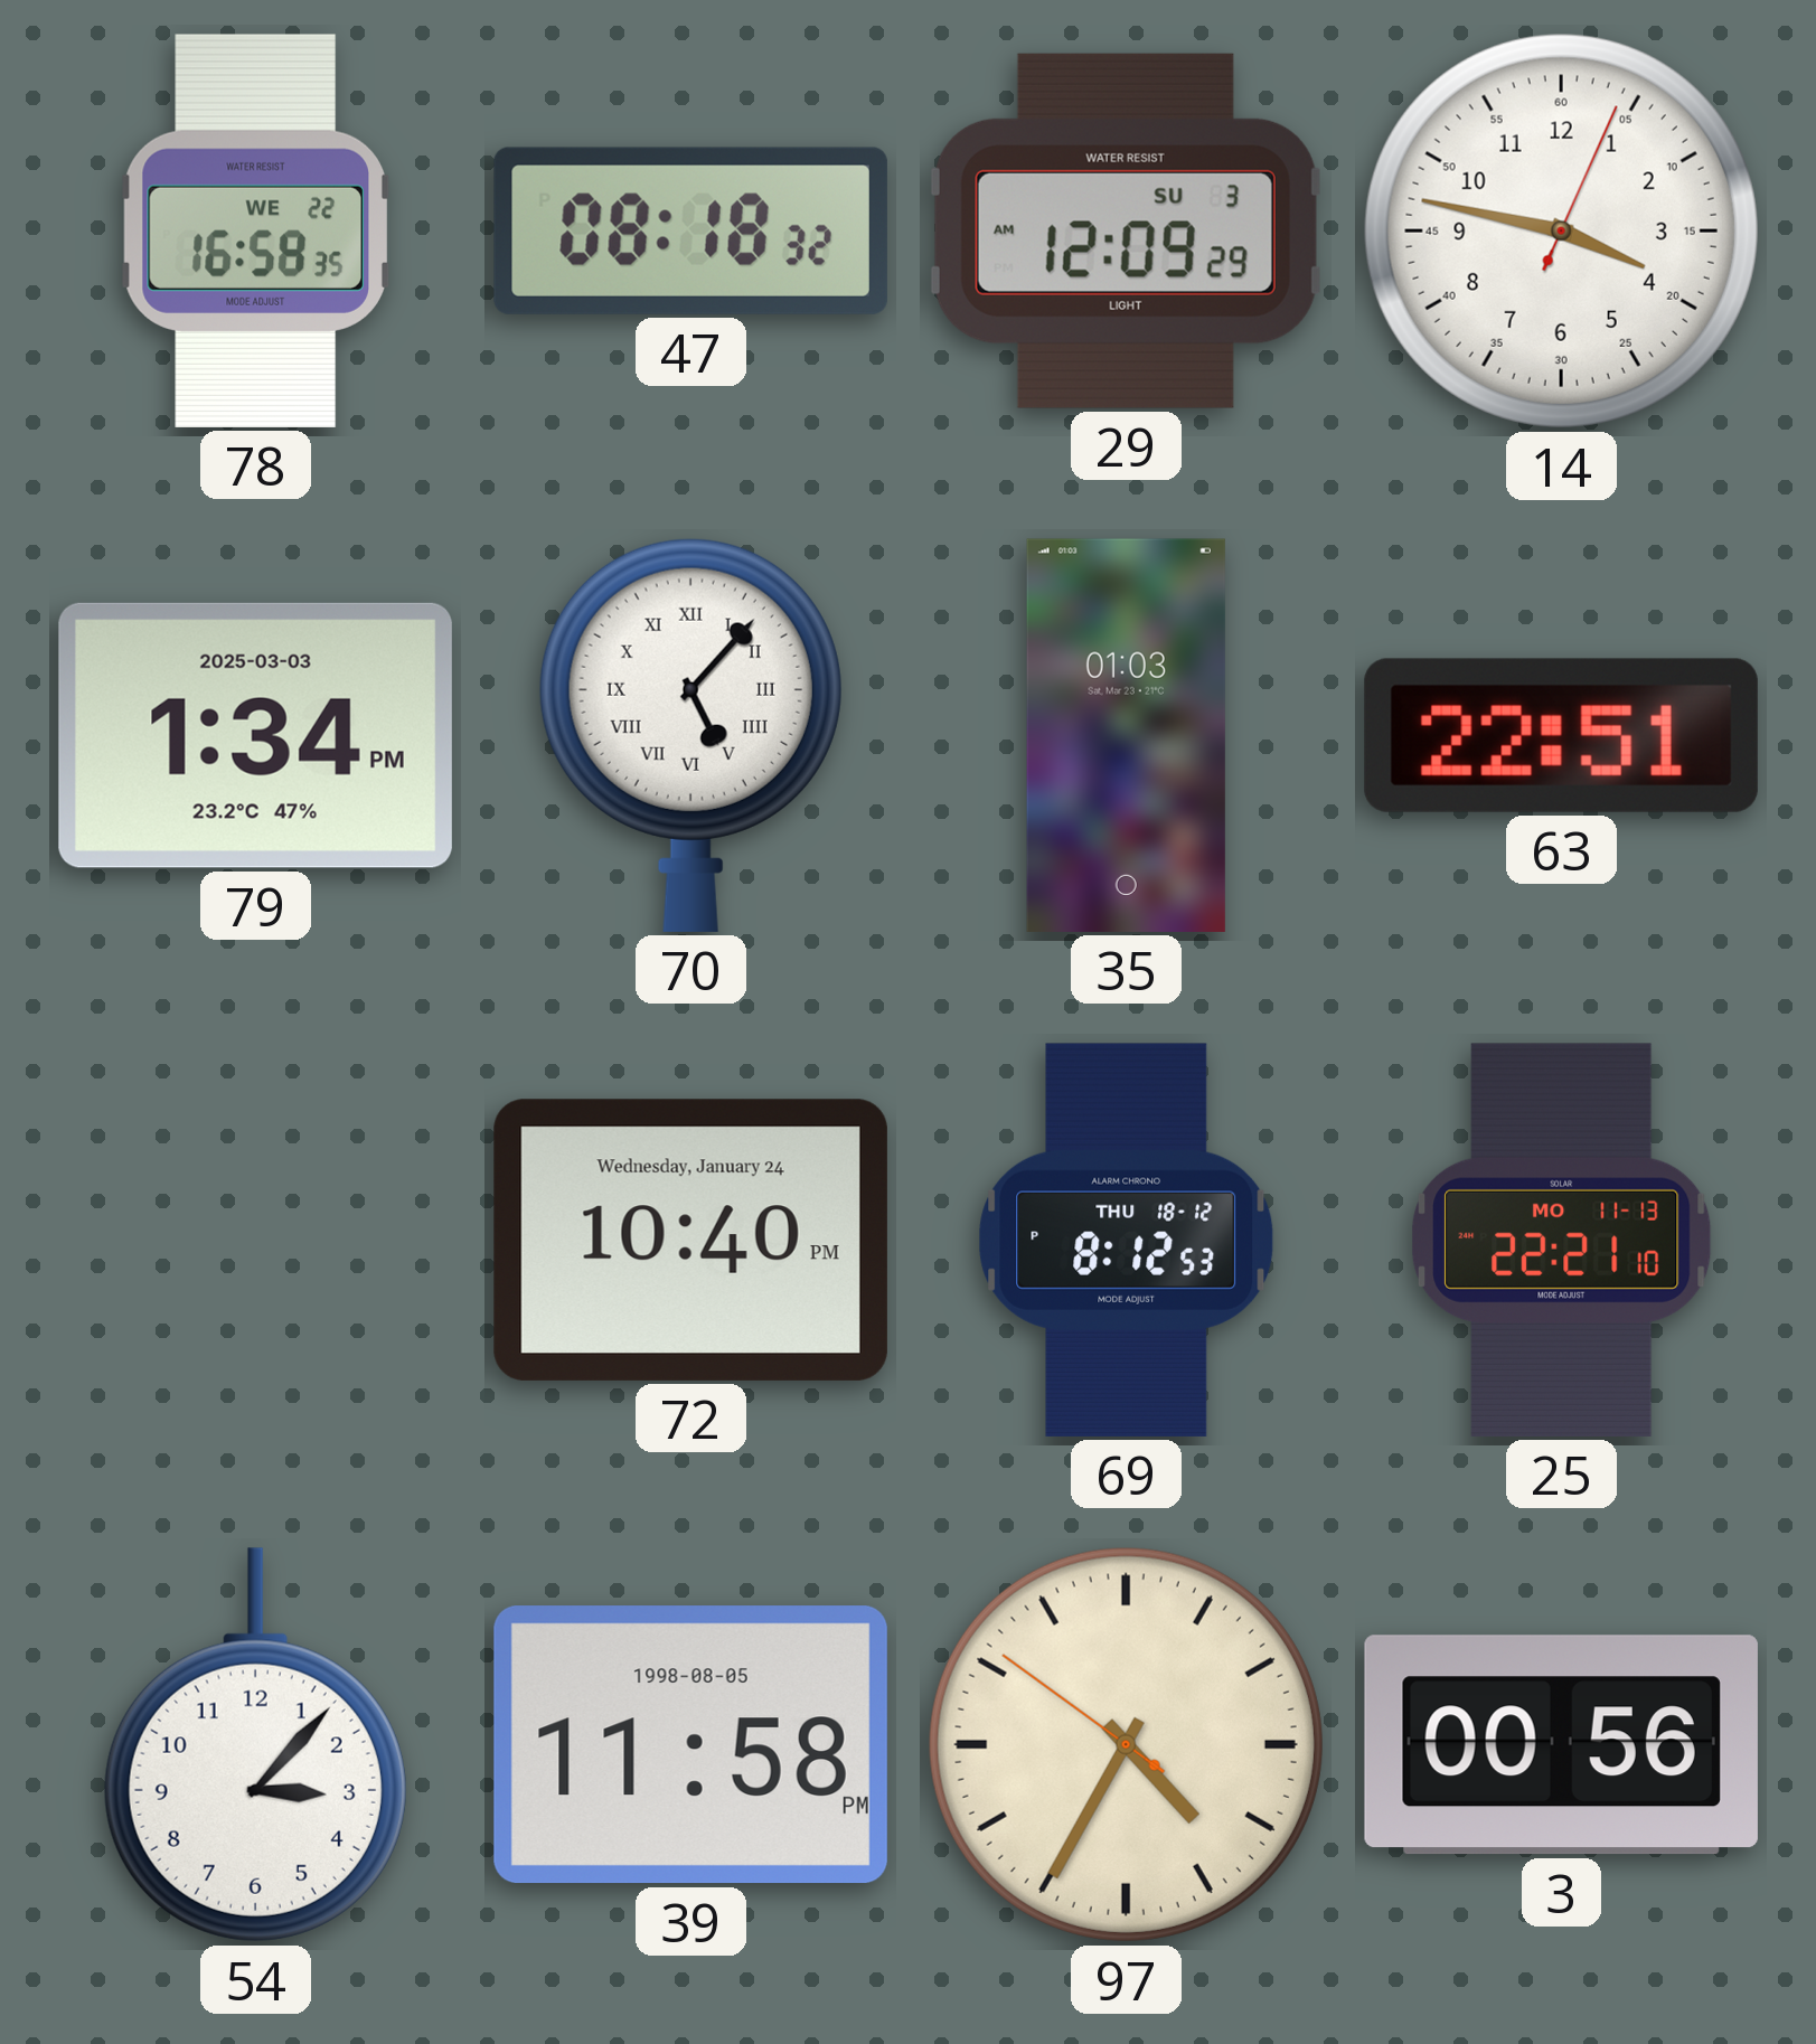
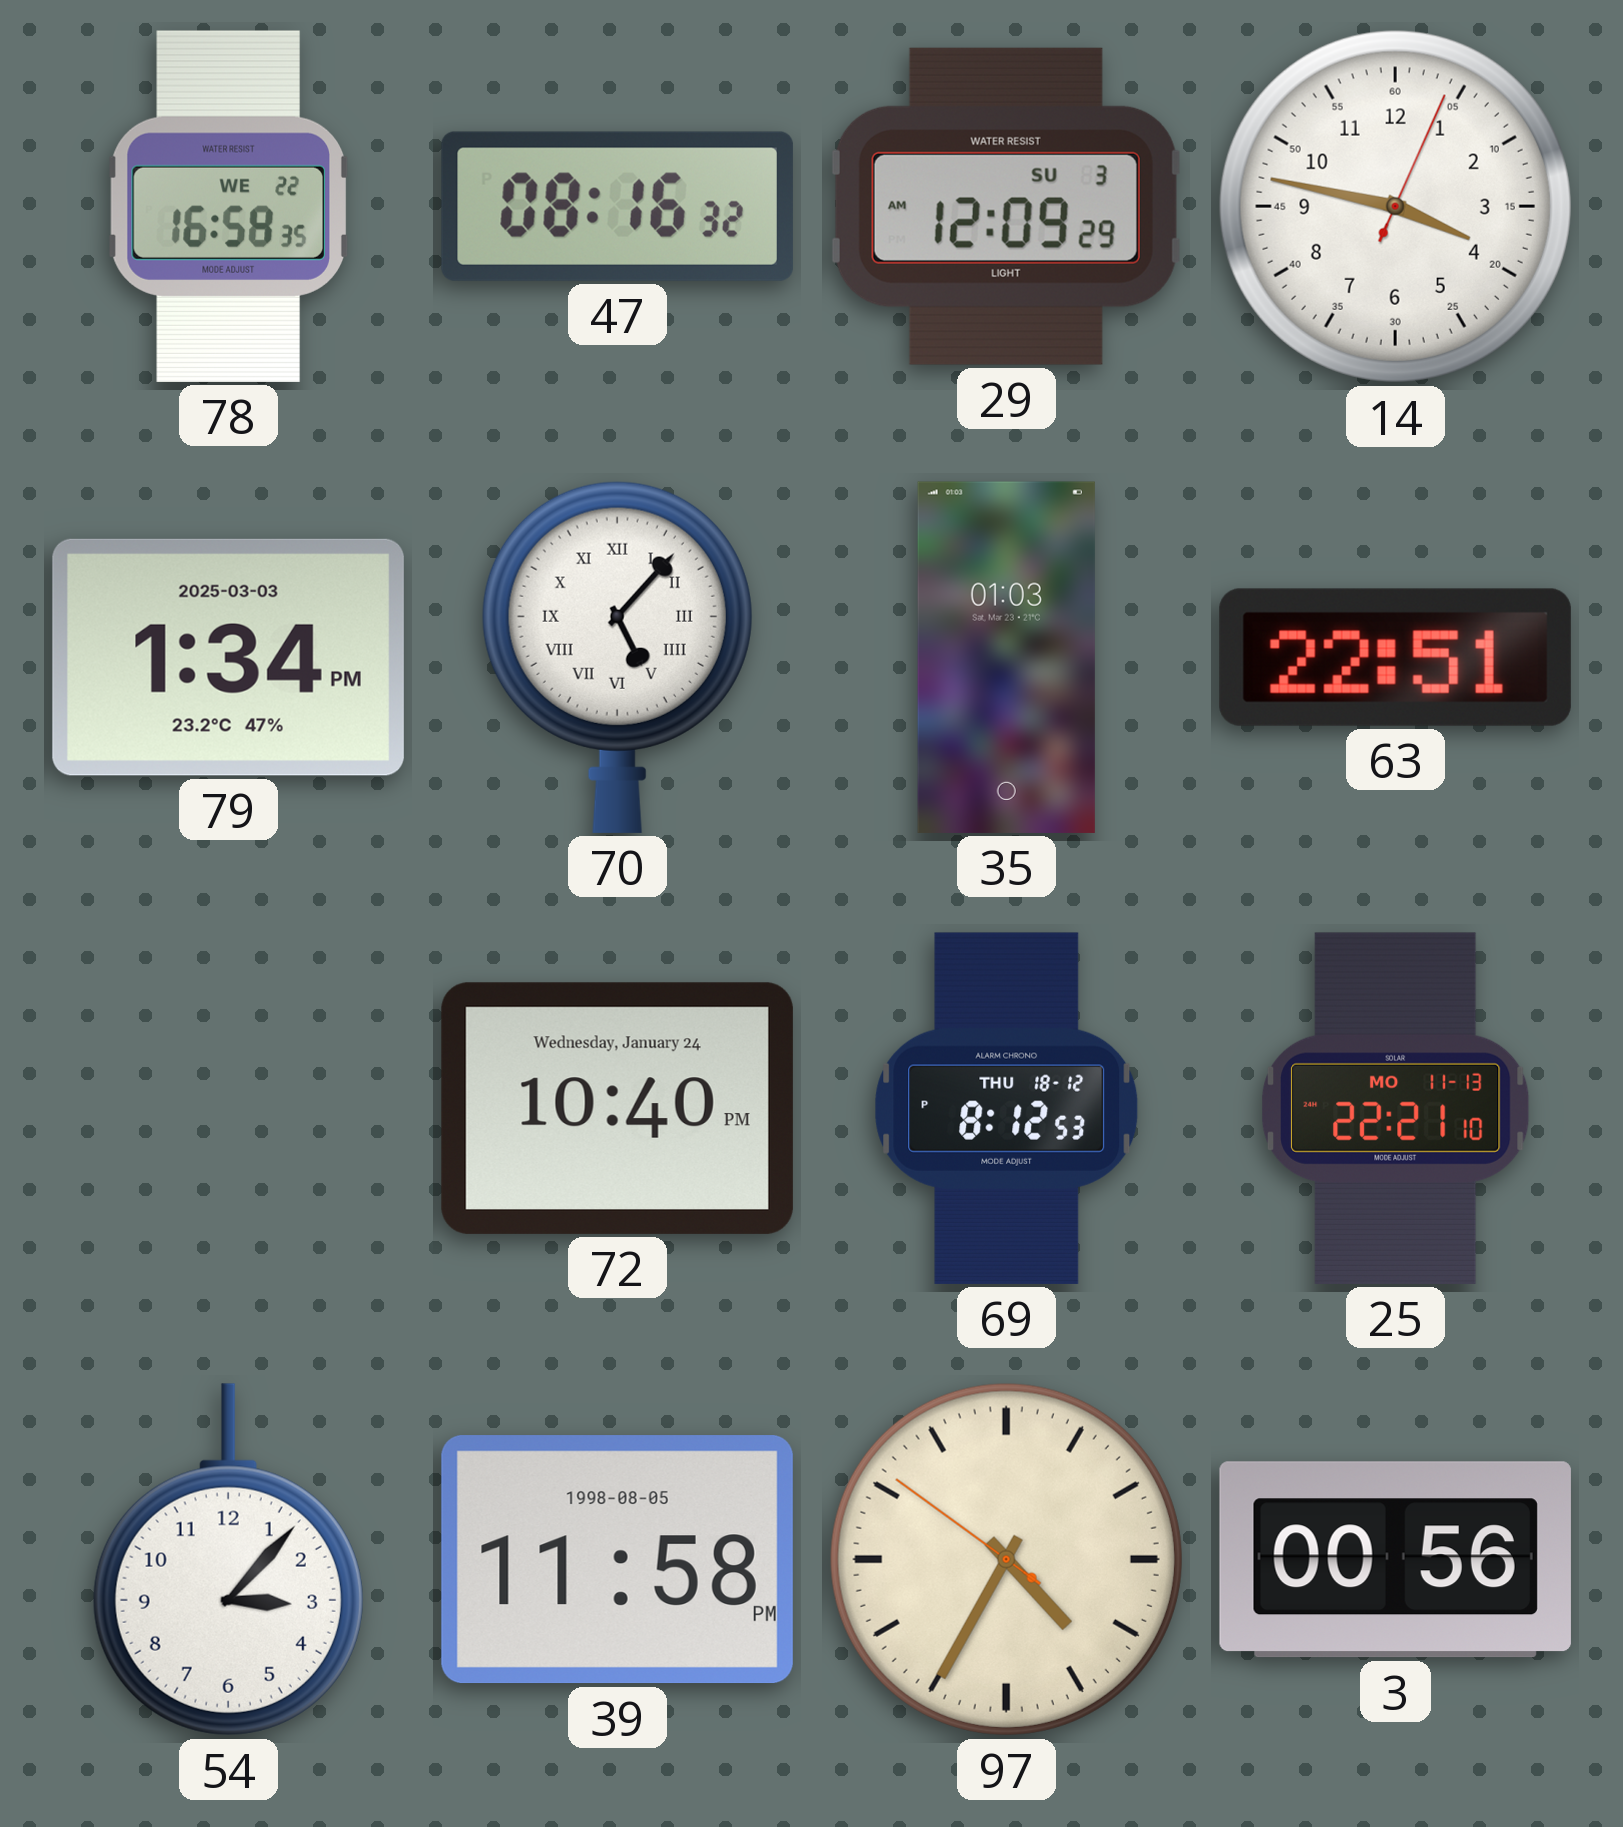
47: 08:18 -> 08:16
